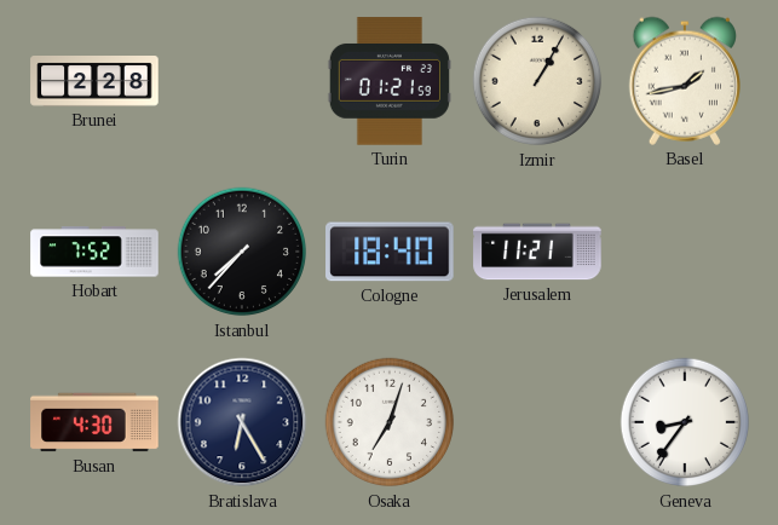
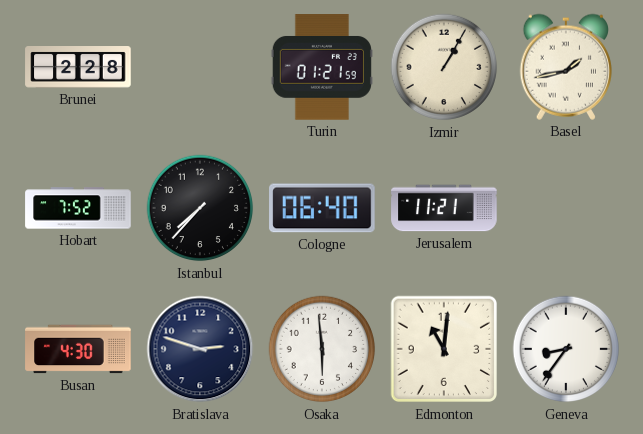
Cologne: 18:40 -> 06:40
Bratislava: 6:25 -> 2:48
Osaka: 7:03 -> 5:59
Edmonton: none -> 11:01
